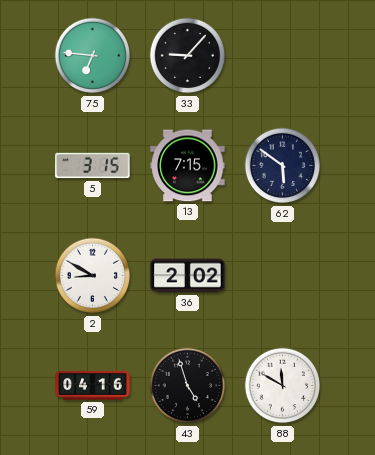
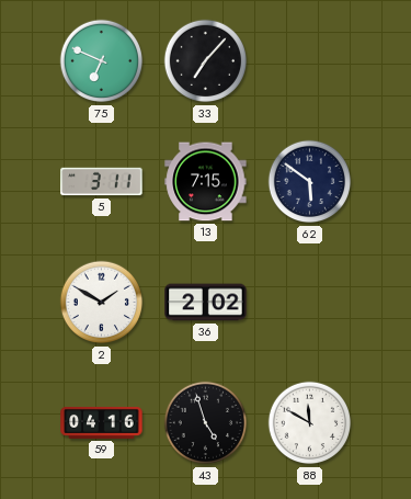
75: 6:46 -> 6:49
33: 9:07 -> 7:07
5: 3:15 -> 3:11
2: 8:50 -> 1:50
